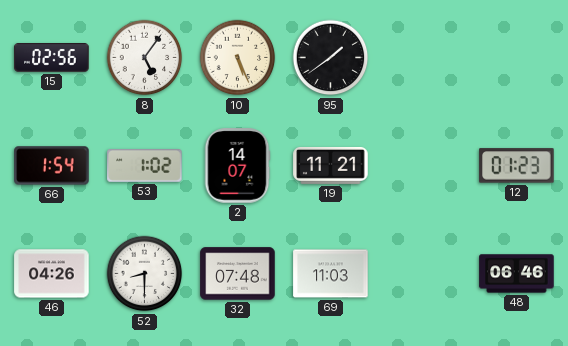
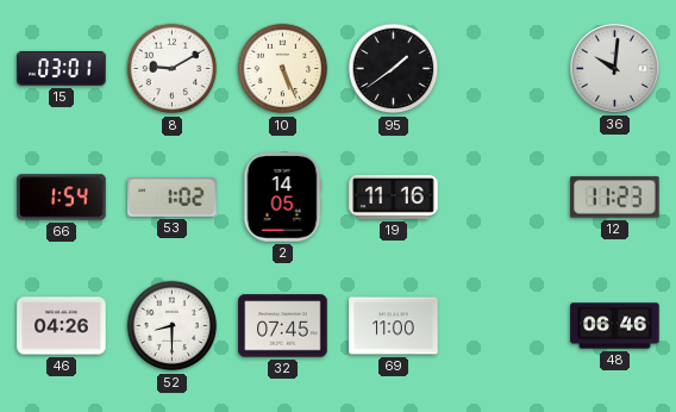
15: 02:56 -> 03:01
8: 5:06 -> 9:10
36: none -> 10:01
2: 14:07 -> 14:05
19: 11:21 -> 11:16
12: 01:23 -> 11:23
32: 07:48 -> 07:45
69: 11:03 -> 11:00
